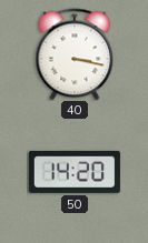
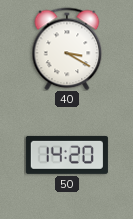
40: 3:17 -> 3:20
